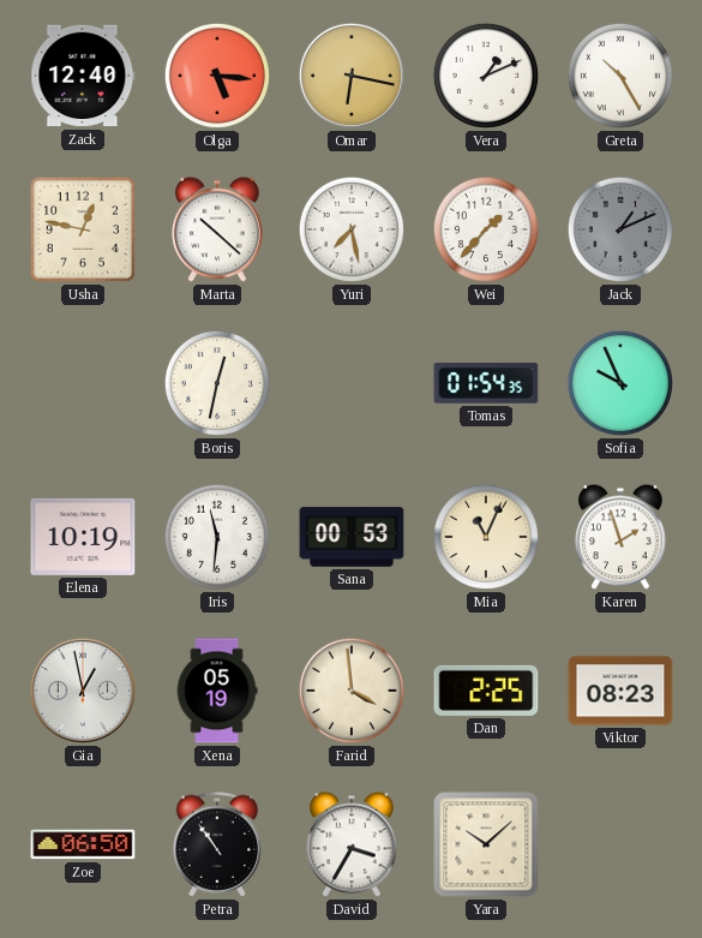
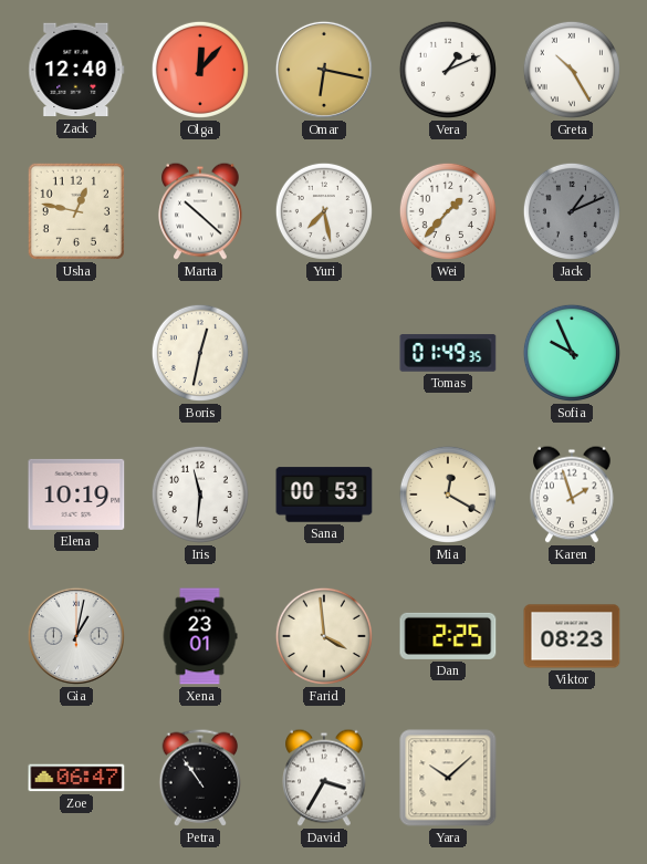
Olga: 5:16 -> 12:07
Tomas: 01:54 -> 01:49
Mia: 11:04 -> 12:20
Gia: 12:58 -> 1:02
Xena: 05:19 -> 23:01
Zoe: 06:50 -> 06:47
